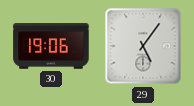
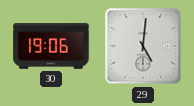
29: 5:06 -> 5:01
